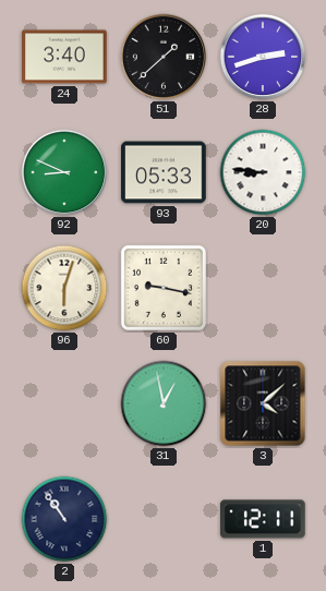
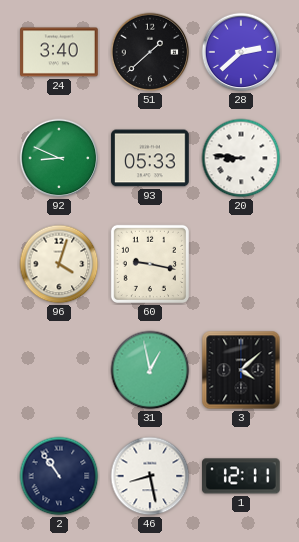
28: 2:42 -> 2:38
96: 6:03 -> 4:03
46: none -> 8:28
